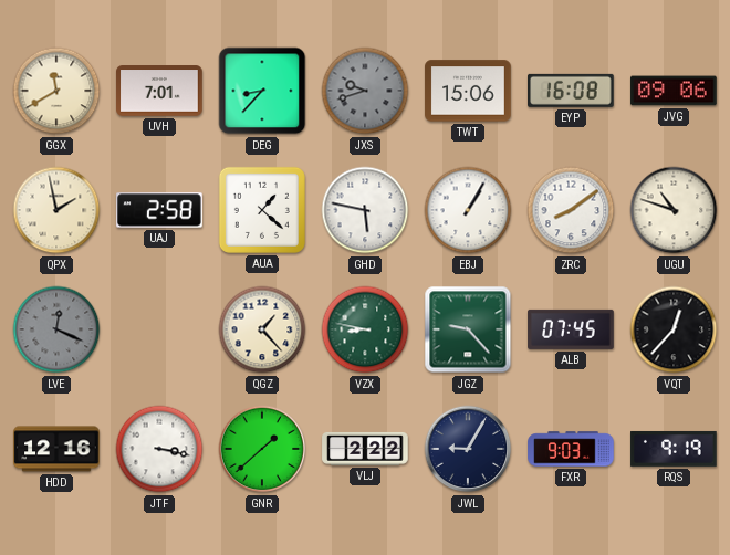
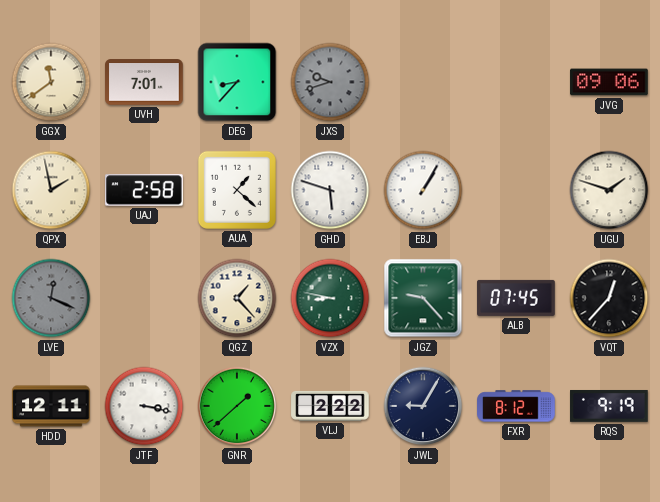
GGX: 11:40 -> 11:39
TWT: 15:06 -> none
EYP: 16:08 -> none
GHD: 5:47 -> 5:48
ZRC: 8:09 -> none
UGU: 10:48 -> 1:48
HDD: 12:16 -> 12:11
FXR: 9:03 -> 8:12
